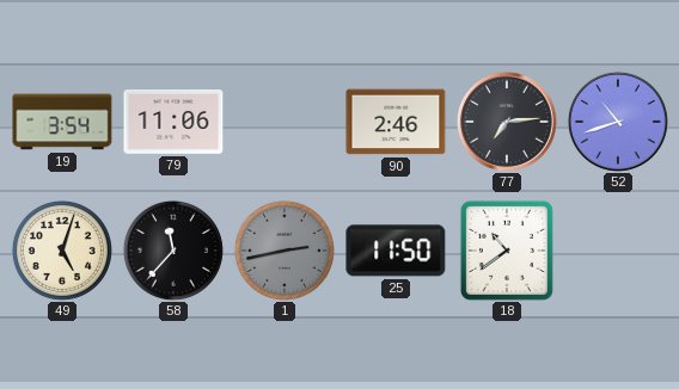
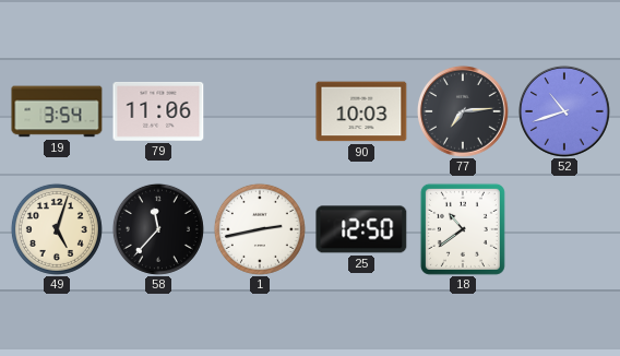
90: 2:46 -> 10:03
1 dial: grey -> white
25: 11:50 -> 12:50
